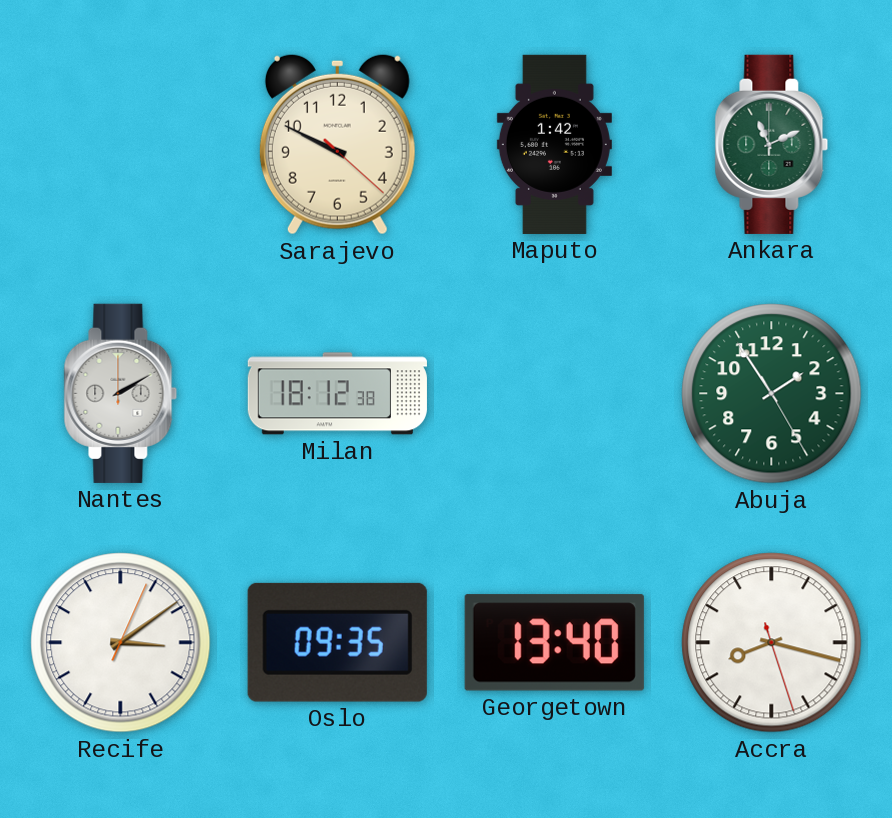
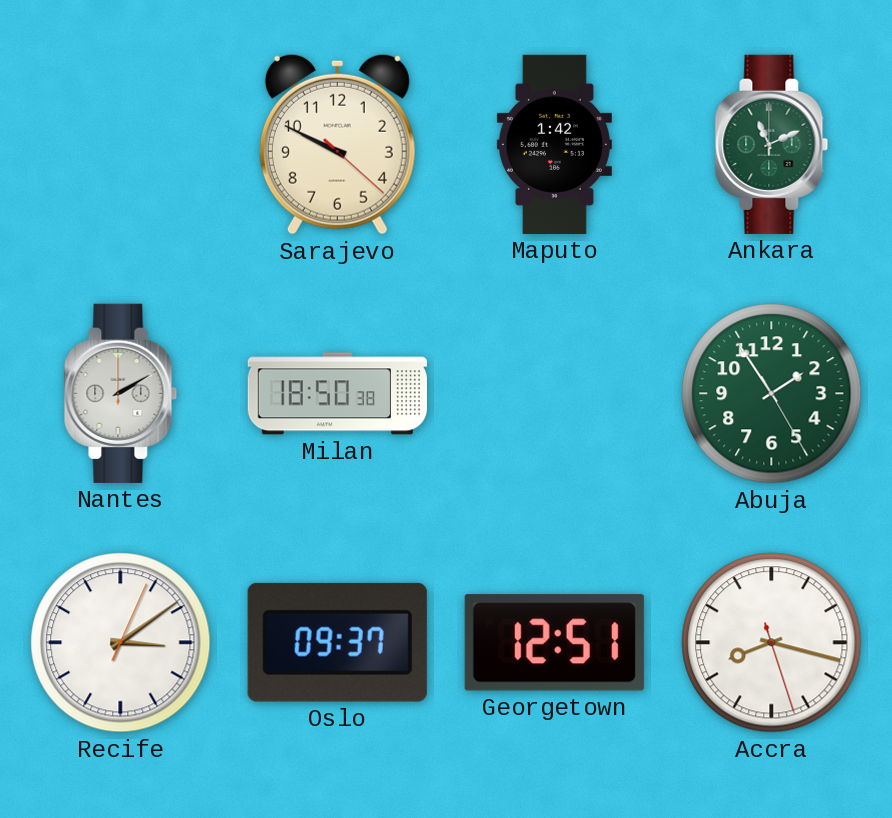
Milan: 18:12 -> 18:50
Oslo: 09:35 -> 09:37
Georgetown: 13:40 -> 12:51
